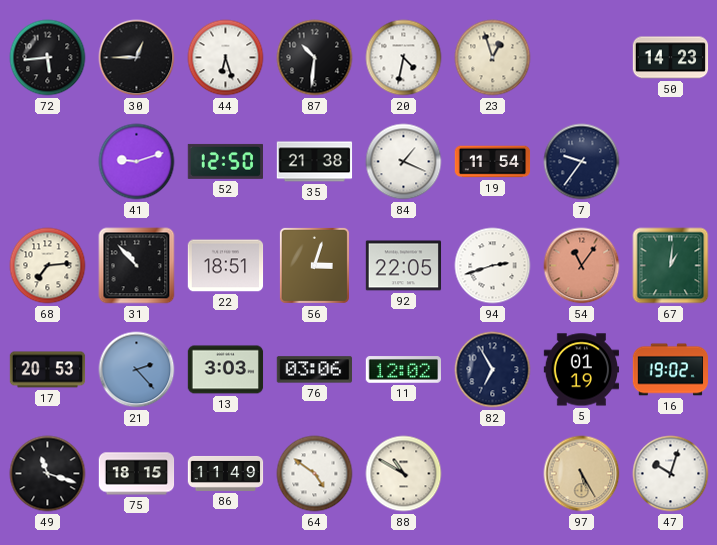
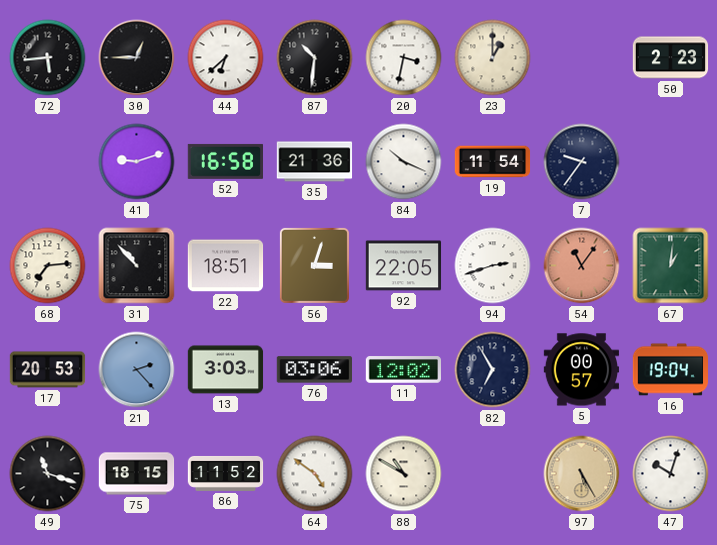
44: 6:27 -> 6:38
20: 4:32 -> 3:32
23: 12:57 -> 1:00
50: 14:23 -> 2:23
52: 12:50 -> 16:58
35: 21:38 -> 21:36
84: 1:19 -> 10:19
5: 01:19 -> 00:57
16: 19:02 -> 19:04
86: 11:49 -> 11:52
